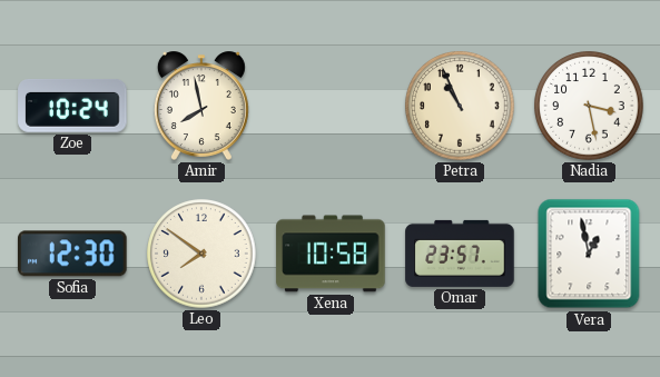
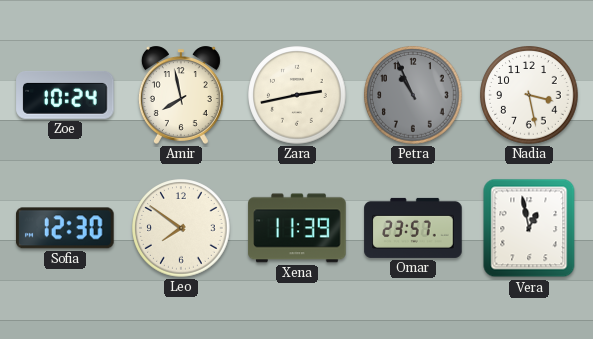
Zara: none -> 2:43
Petra dial: cream -> grey
Xena: 10:58 -> 11:39
